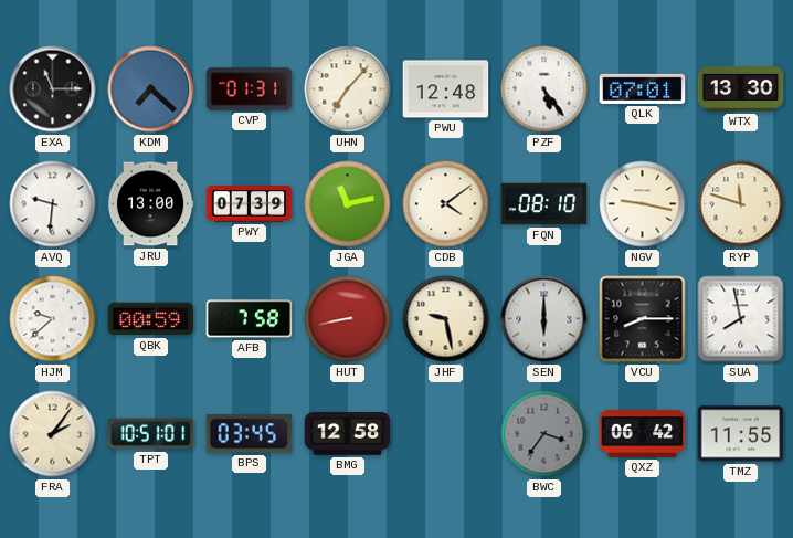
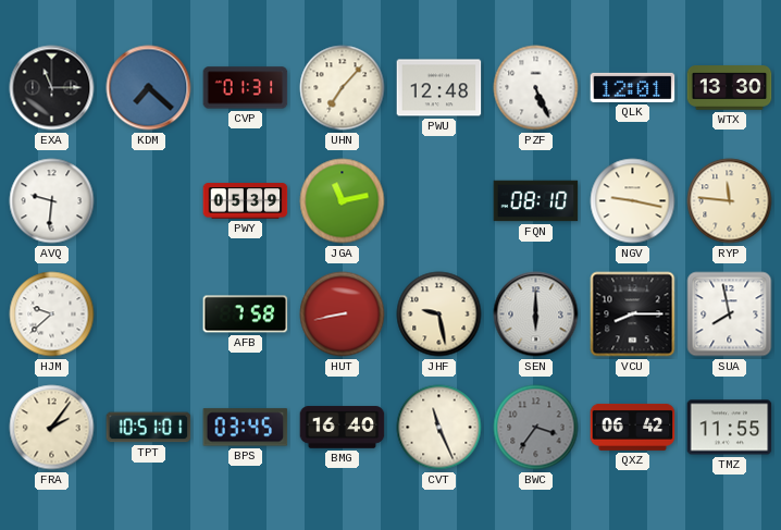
PZF: 5:24 -> 5:26
QLK: 07:01 -> 12:01
JRU: 13:00 -> none
PWY: 07:39 -> 05:39
CDB: 4:09 -> none
RYP: 11:48 -> 11:46
QBK: 00:59 -> none
BMG: 12:58 -> 16:40
CVT: none -> 11:26
